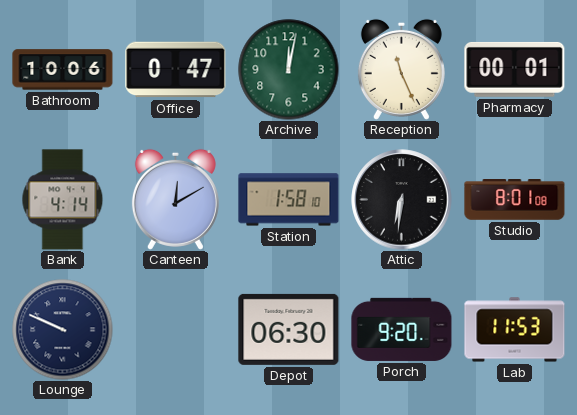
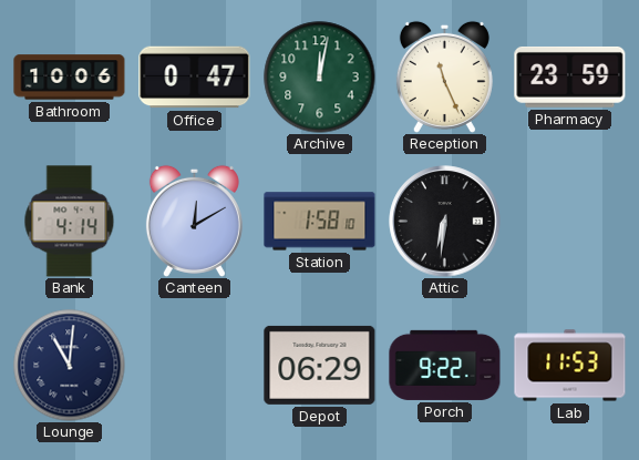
Pharmacy: 00:01 -> 23:59
Studio: 8:01 -> none
Lounge: 9:49 -> 11:01
Depot: 06:30 -> 06:29
Porch: 9:20 -> 9:22
